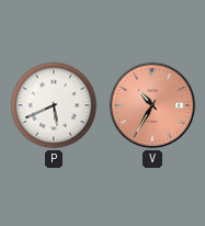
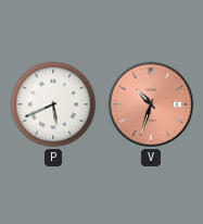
V: 10:35 -> 10:33
